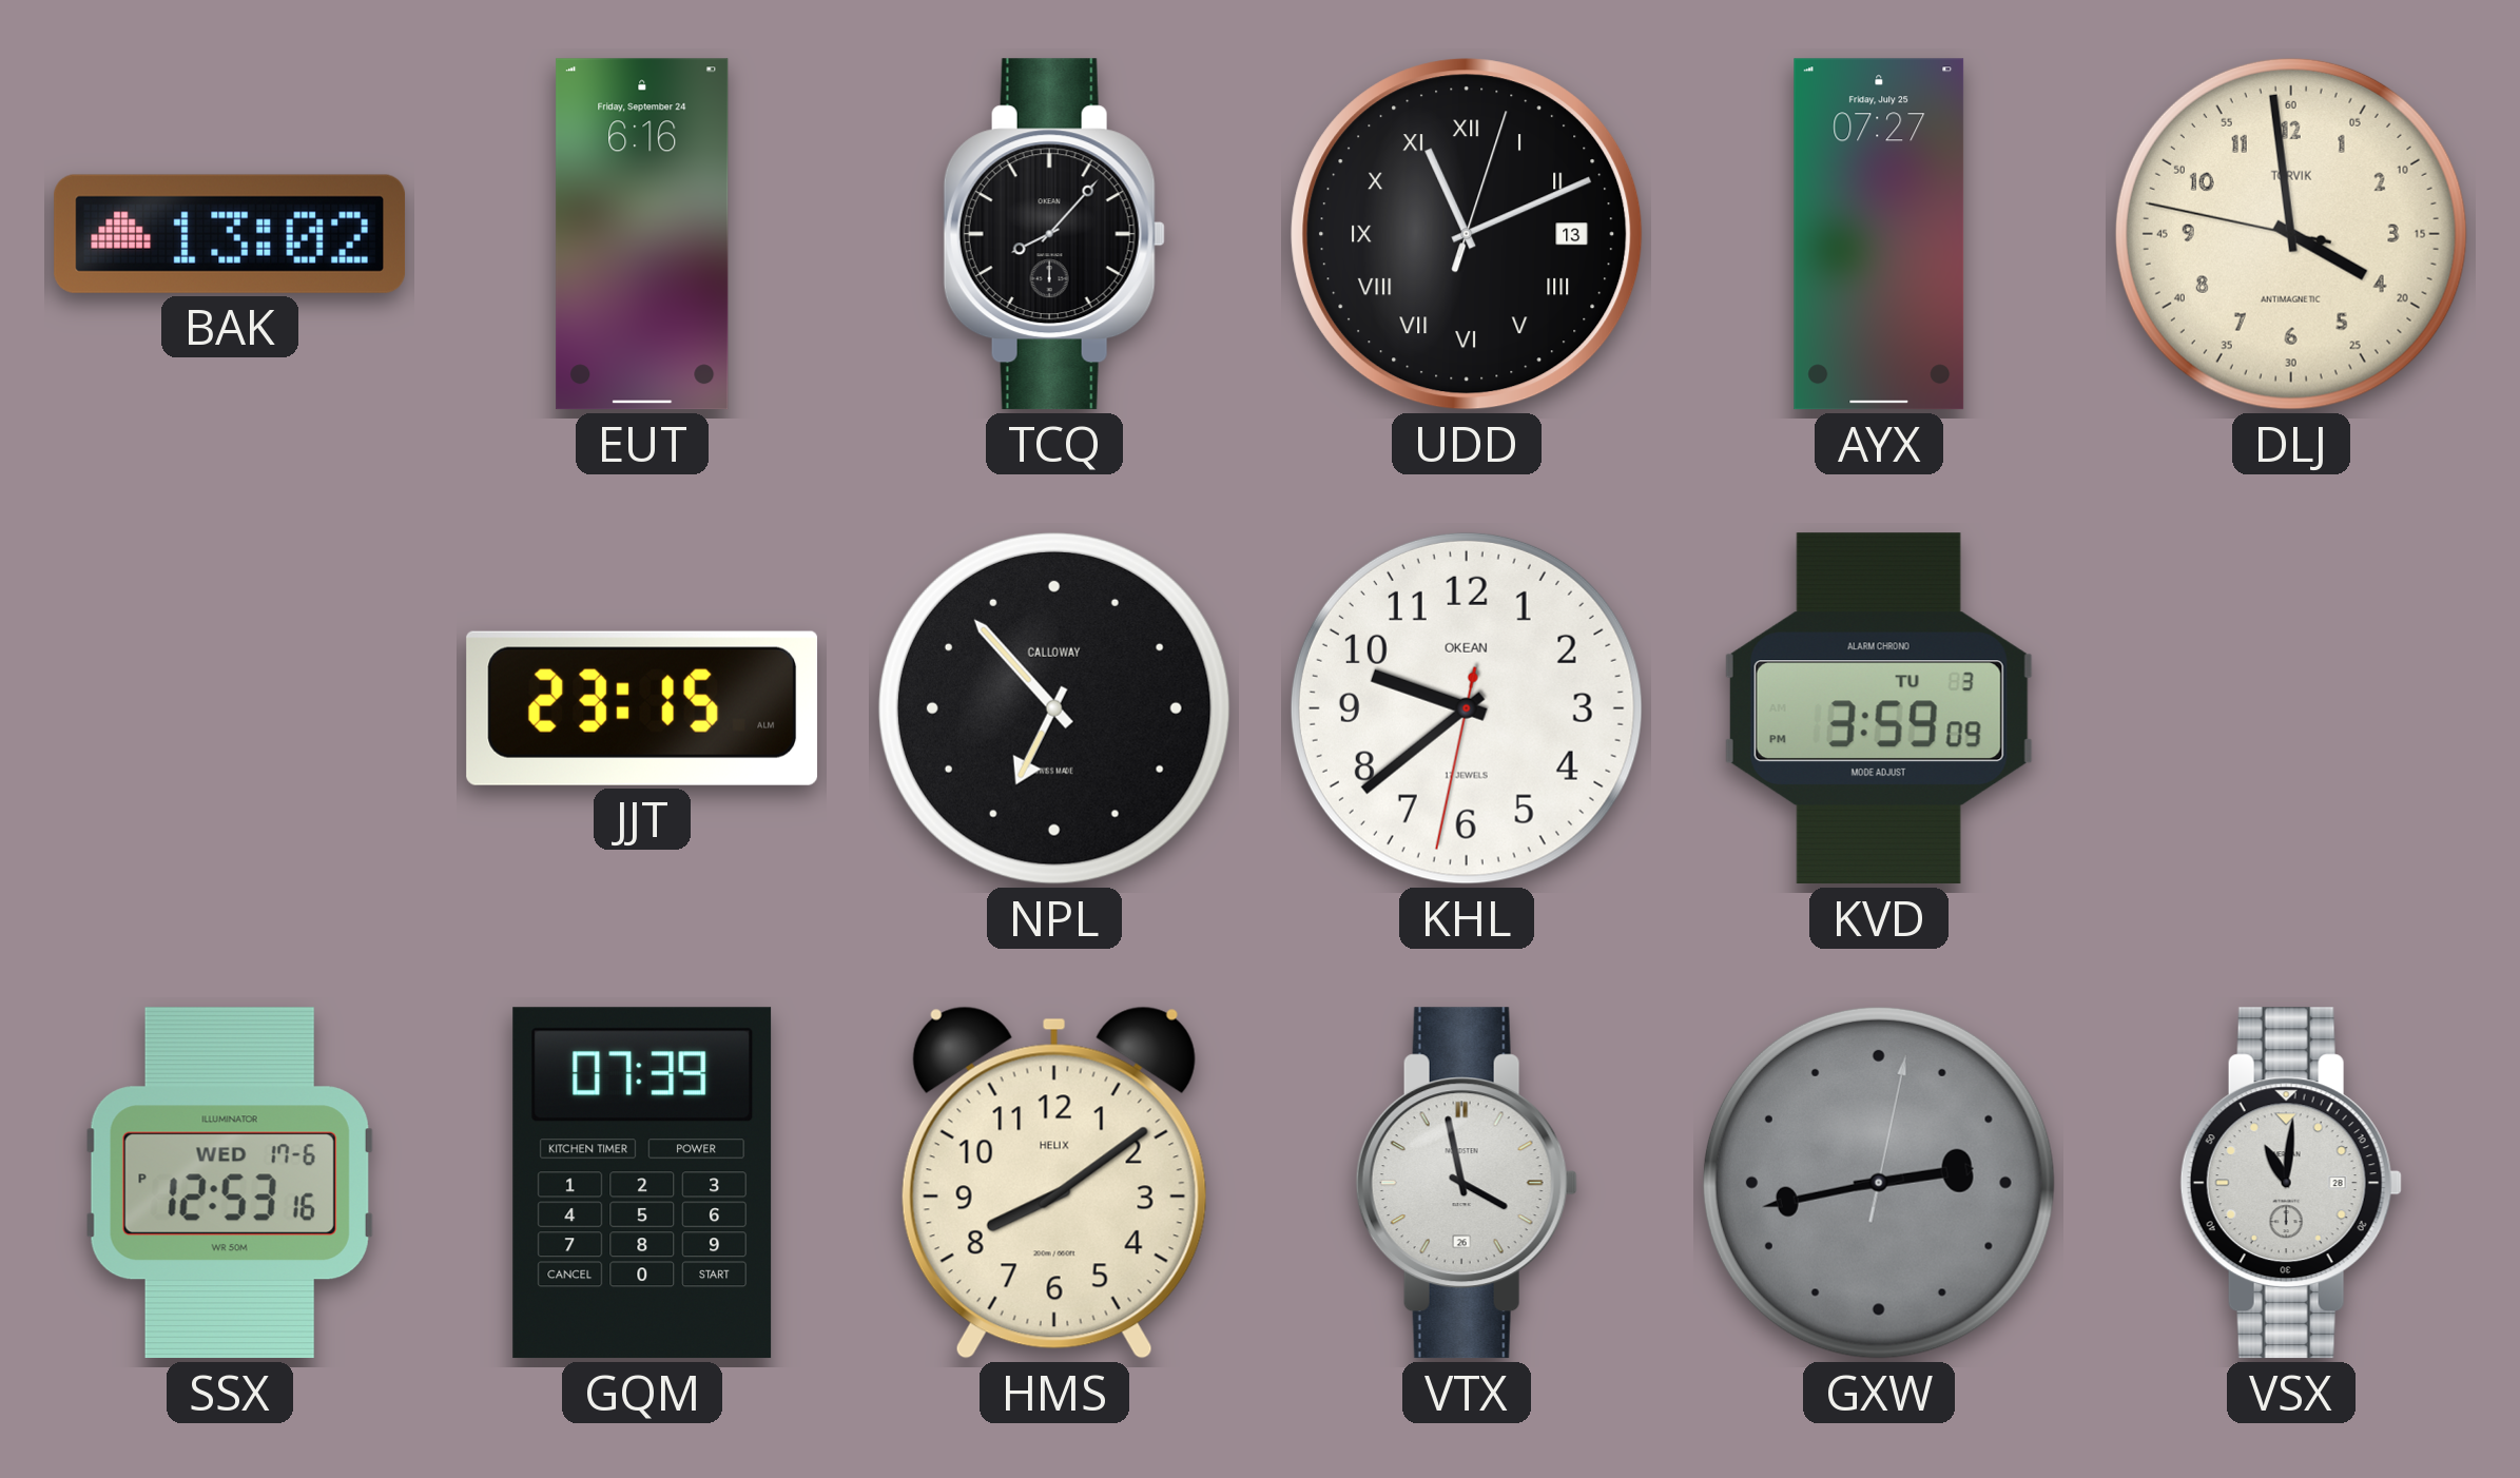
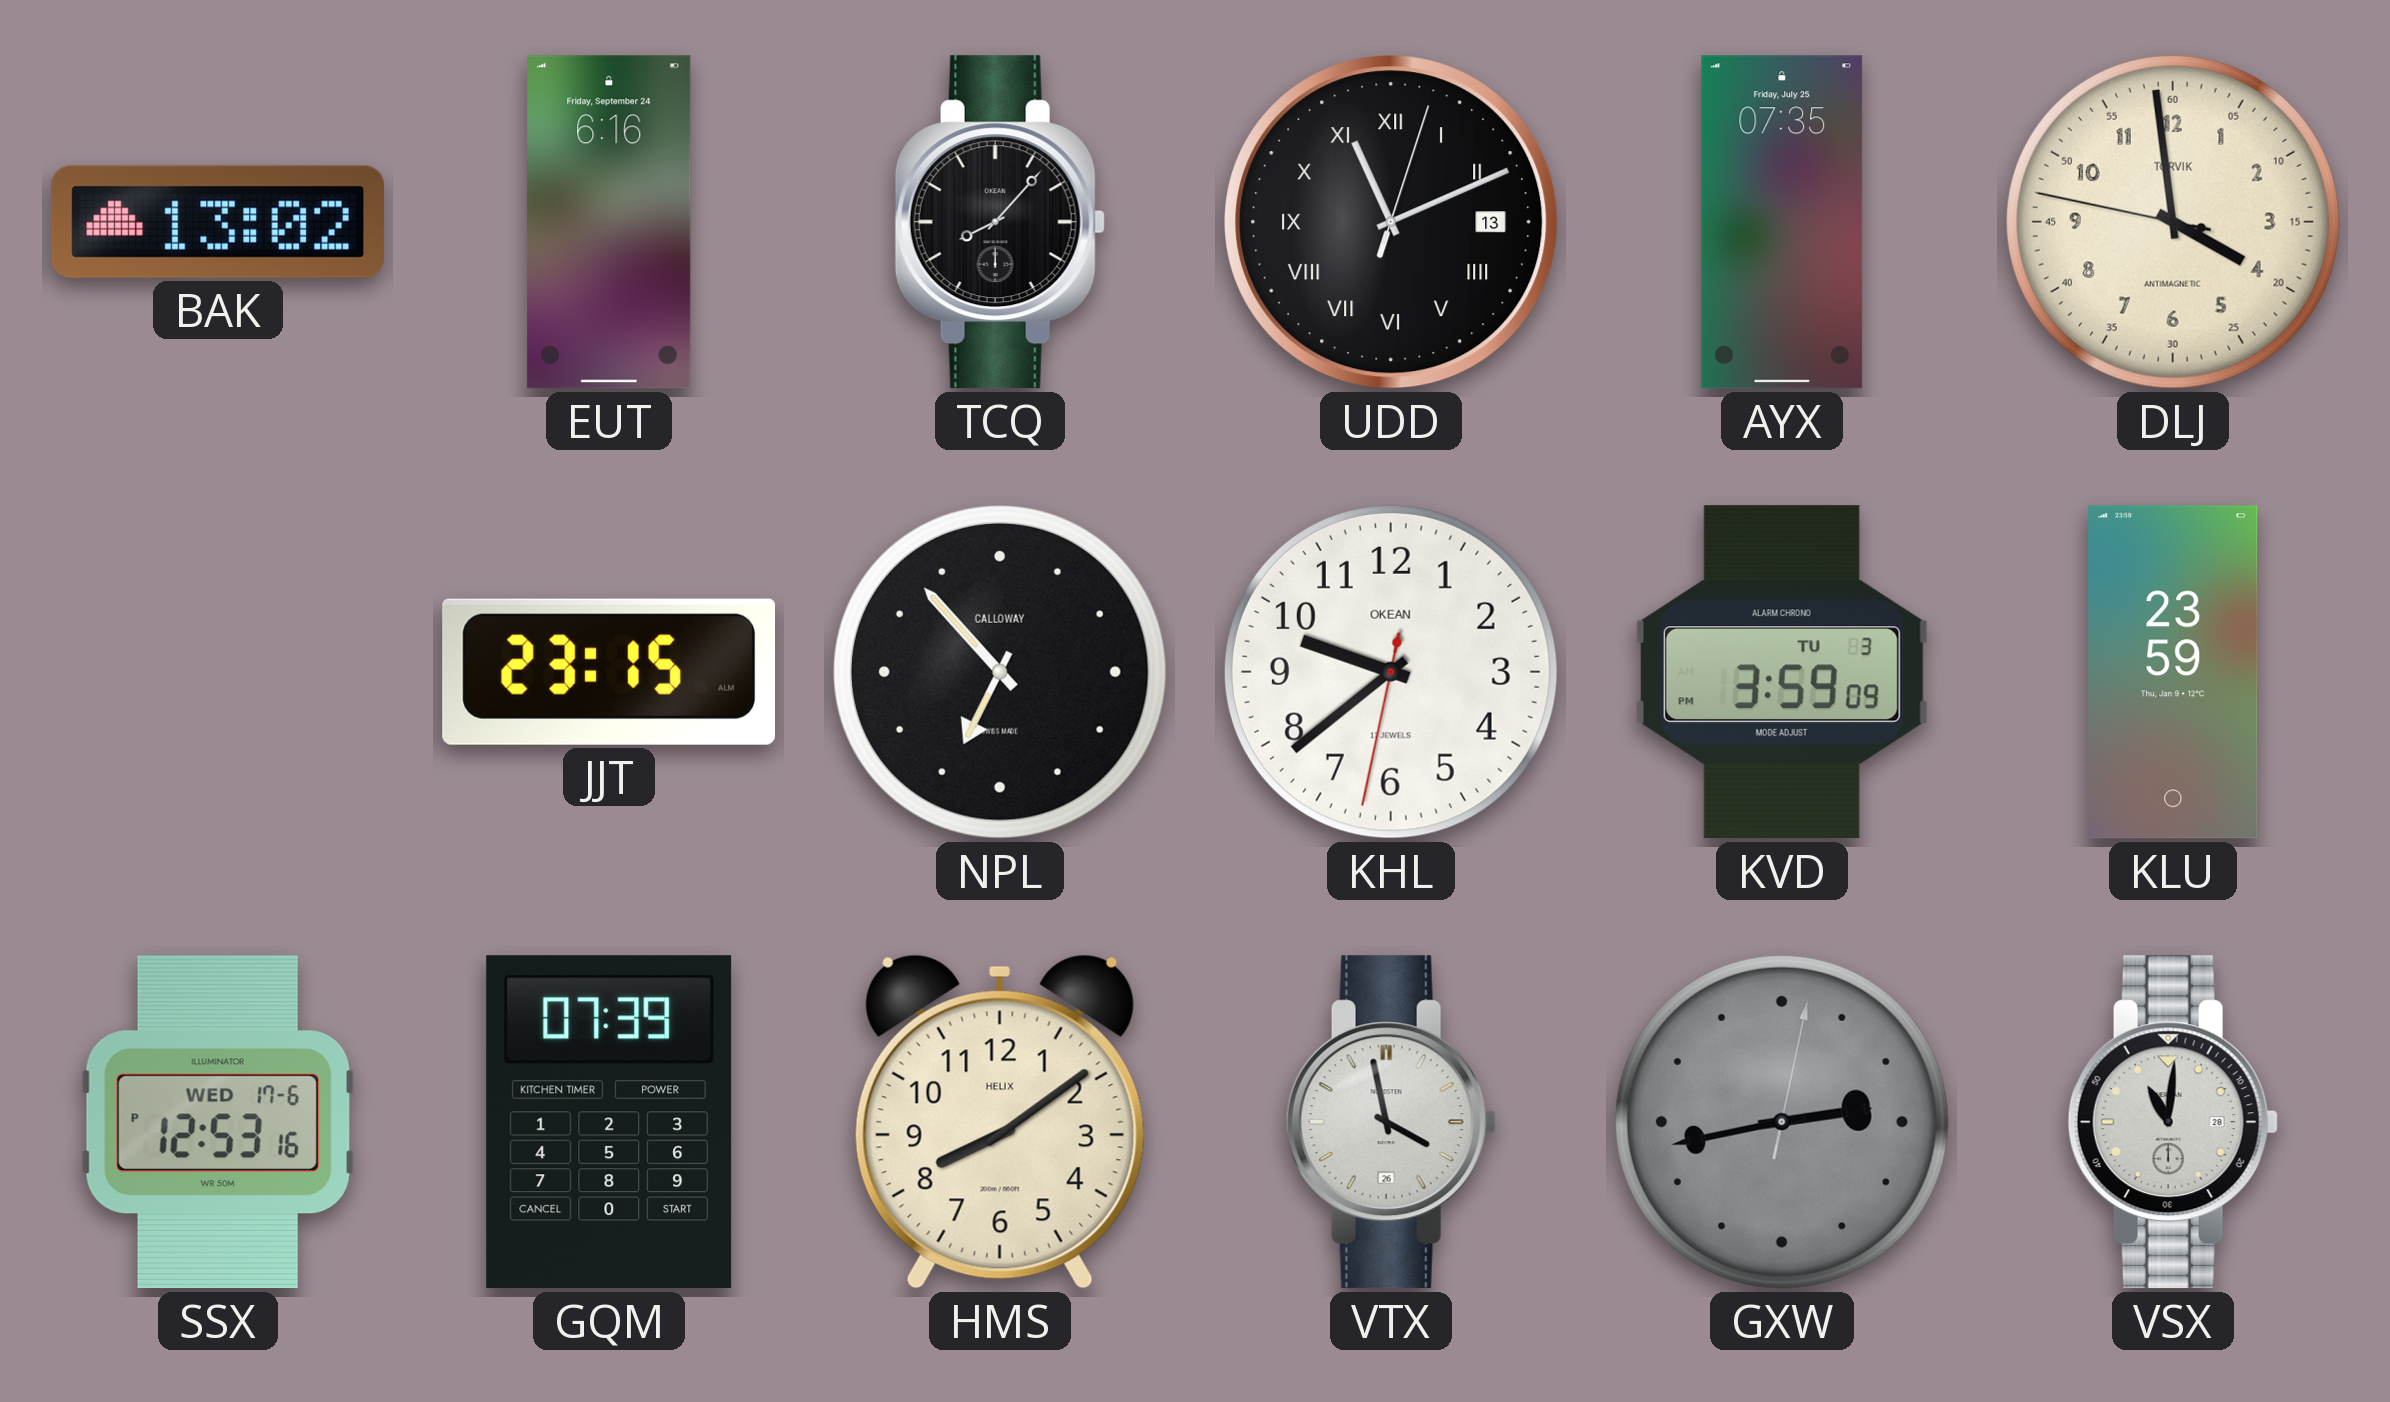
AYX: 07:27 -> 07:35
KLU: none -> 23:59
